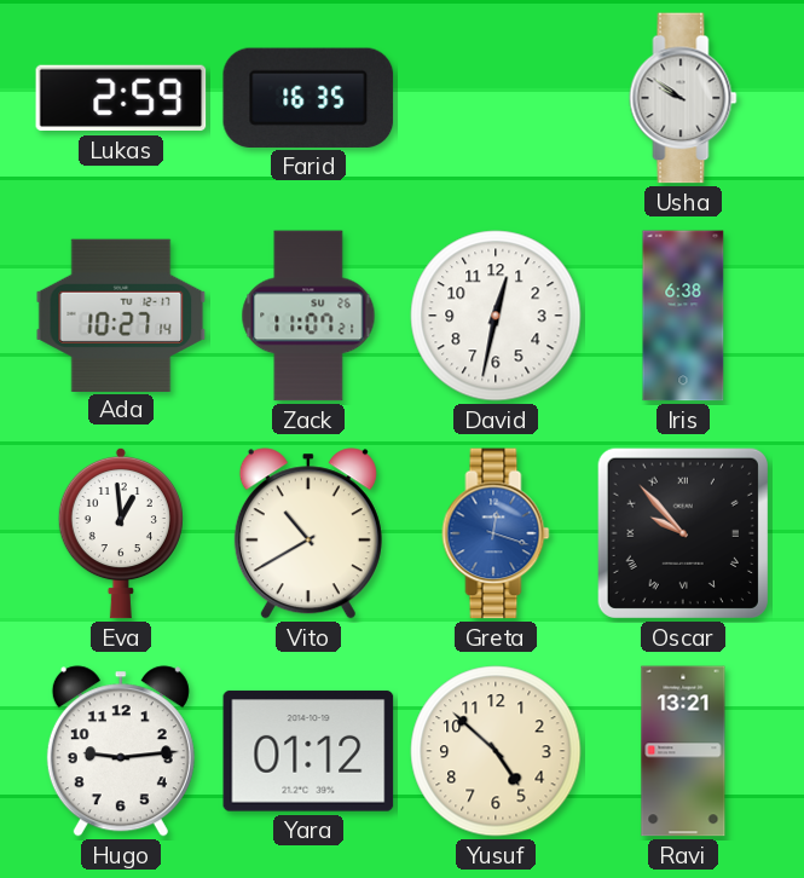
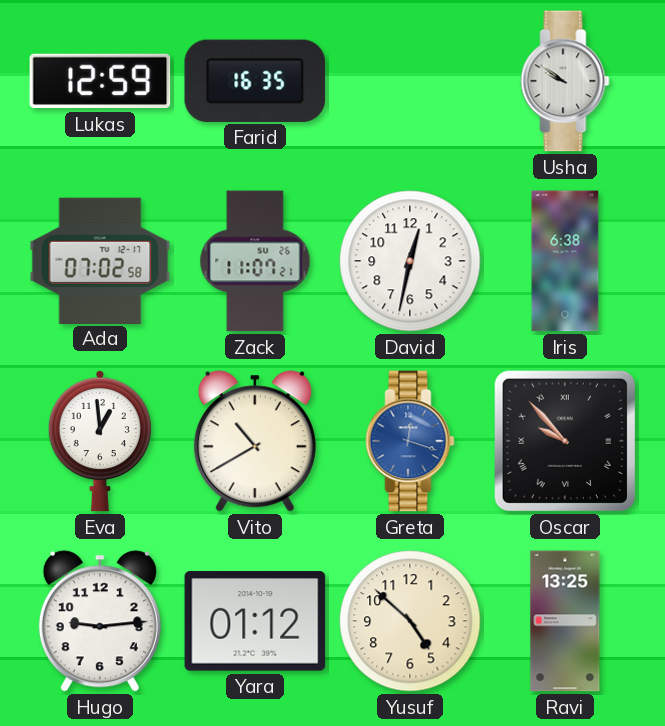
Lukas: 2:59 -> 12:59
Ada: 10:27 -> 07:02
Ravi: 13:21 -> 13:25
